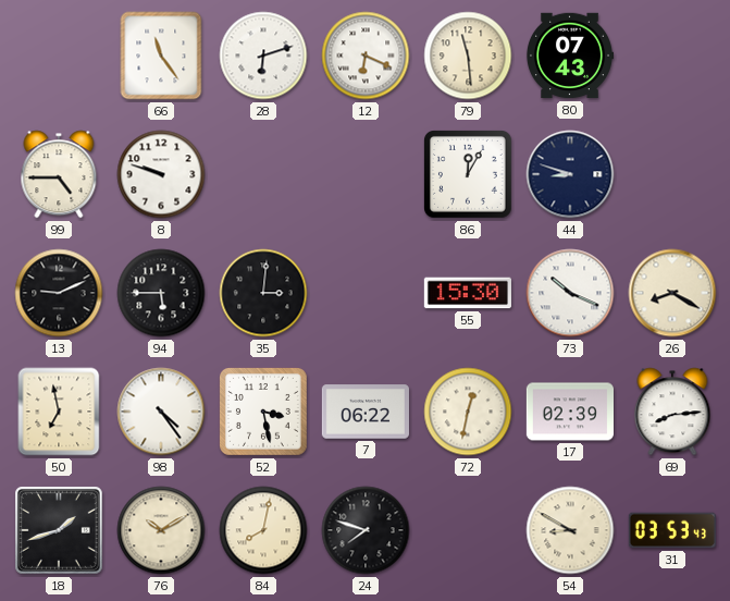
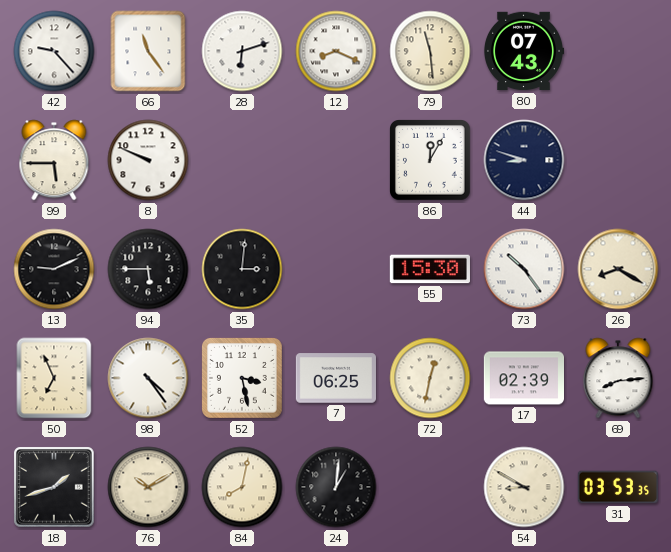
42: none -> 9:23
12: 6:19 -> 8:19
99: 4:45 -> 5:45
8: 9:48 -> 9:49
73: 10:19 -> 10:24
50: 6:58 -> 6:56
7: 06:22 -> 06:25
24: 7:48 -> 1:01
31: 03:53:43 -> 03:53:35
